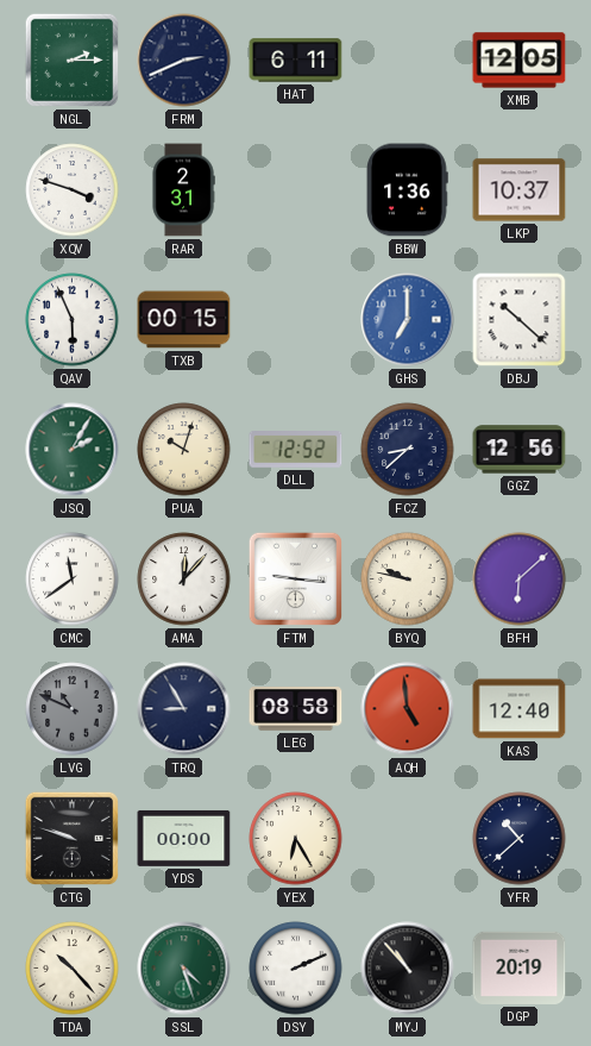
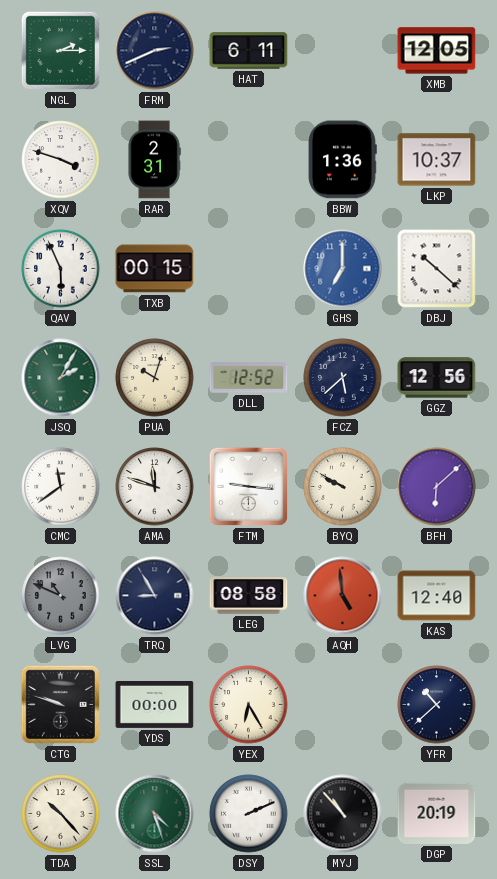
FCZ: 8:38 -> 5:38
AMA: 12:07 -> 11:48
BYQ: 9:47 -> 9:50
